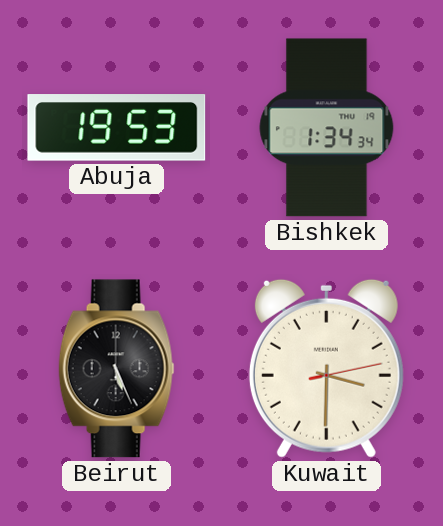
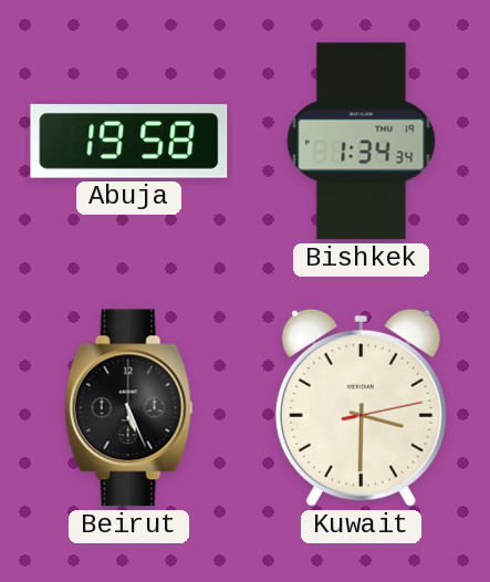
Abuja: 19:53 -> 19:58
